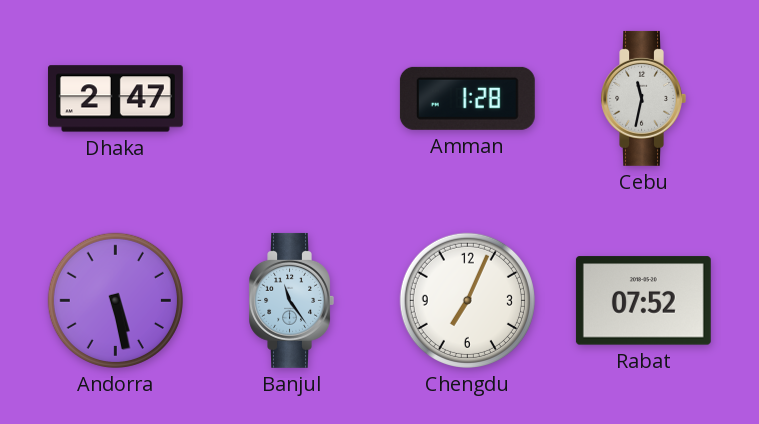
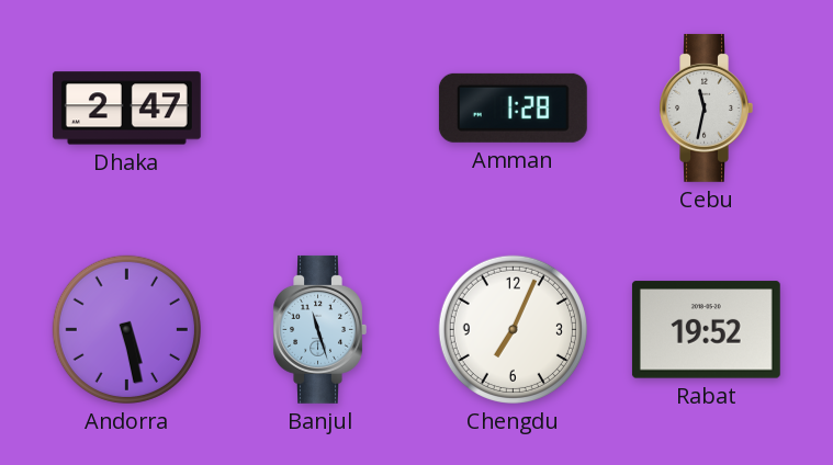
Banjul: 11:24 -> 11:27
Rabat: 07:52 -> 19:52
